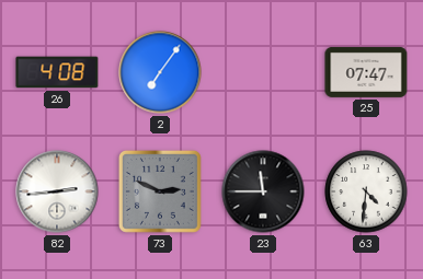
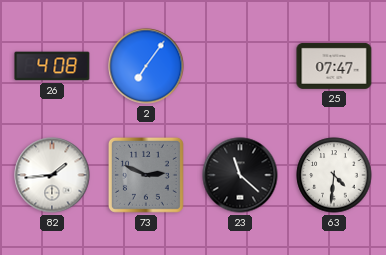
82: 2:44 -> 1:44
23: 11:45 -> 11:22
